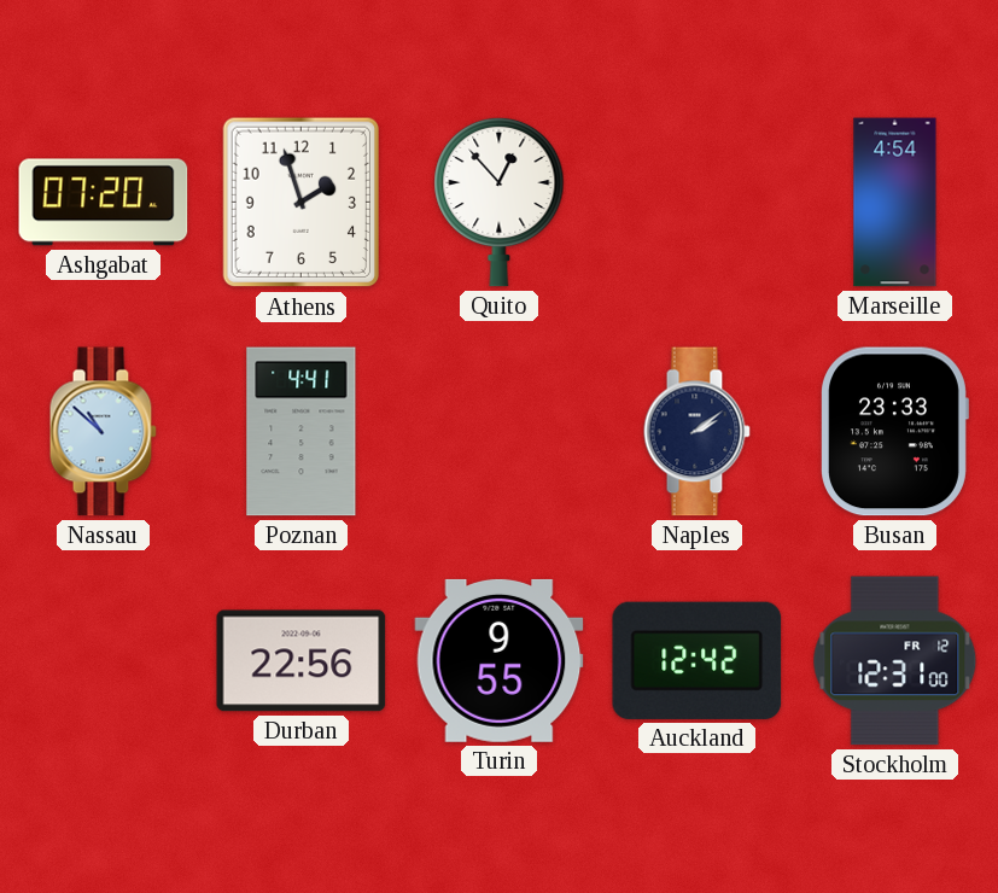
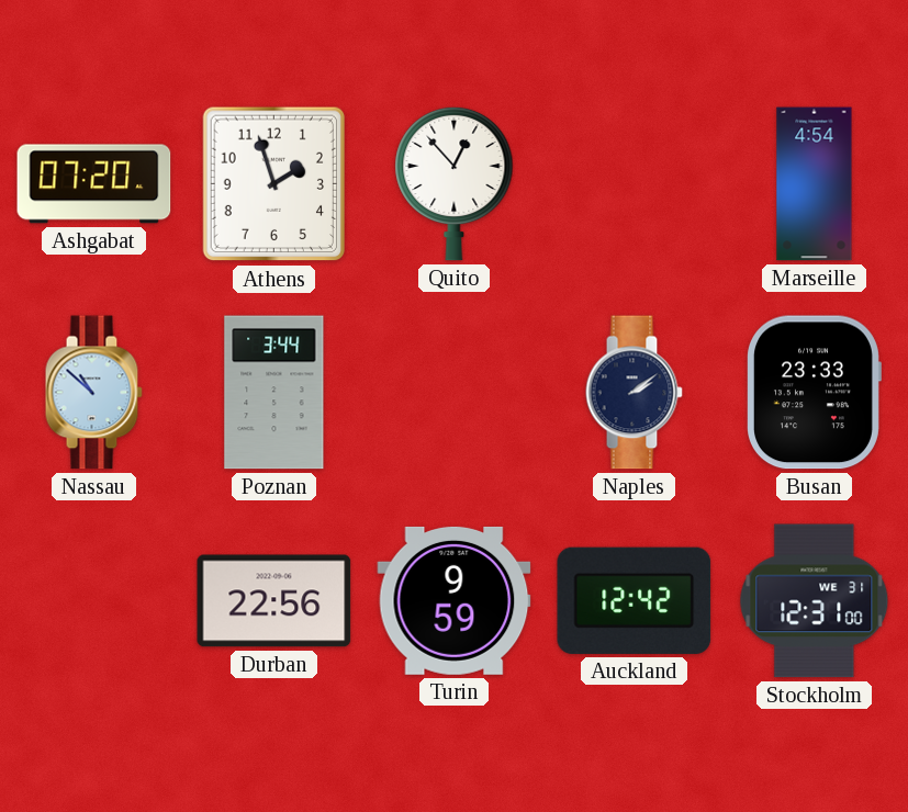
Poznan: 4:41 -> 3:44
Turin: 9:55 -> 9:59
Stockholm date: FR 12 -> WE 31
